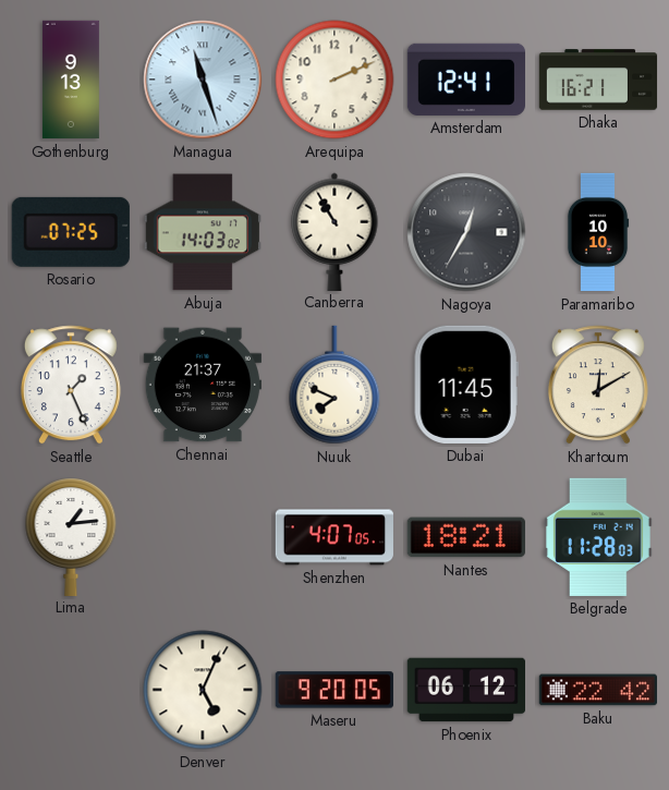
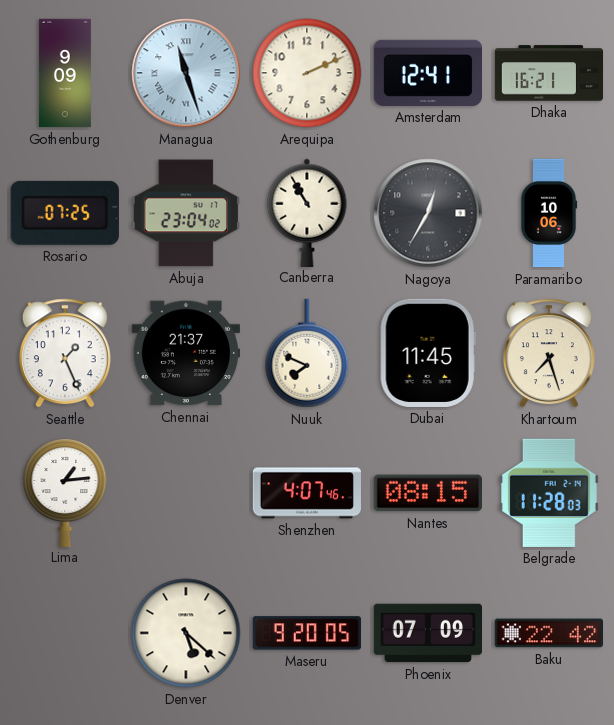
Gothenburg: 9:13 -> 9:09
Abuja: 14:03 -> 23:04
Paramaribo: 10:10 -> 10:06
Khartoum: 12:10 -> 7:27
Shenzhen: 4:07:05 -> 4:07:46
Nantes: 18:21 -> 08:15
Denver: 5:04 -> 5:22
Phoenix: 06:12 -> 07:09
